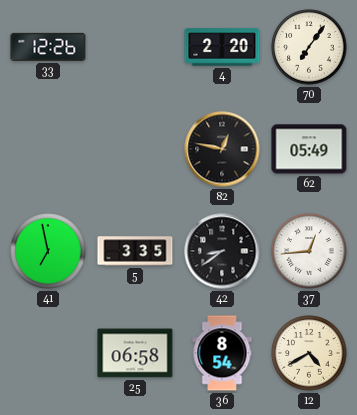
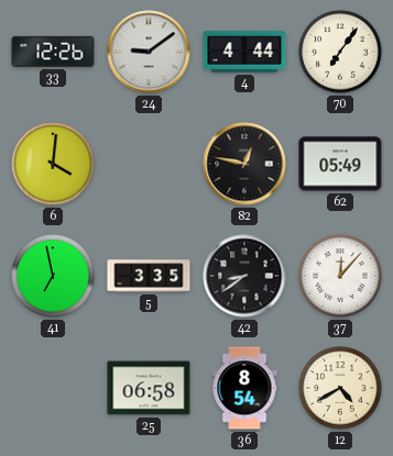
24: none -> 9:09
4: 2:20 -> 4:44
6: none -> 4:01
37: 12:44 -> 12:07
